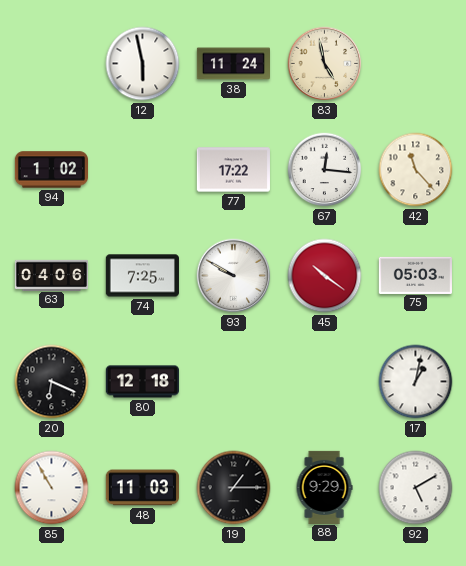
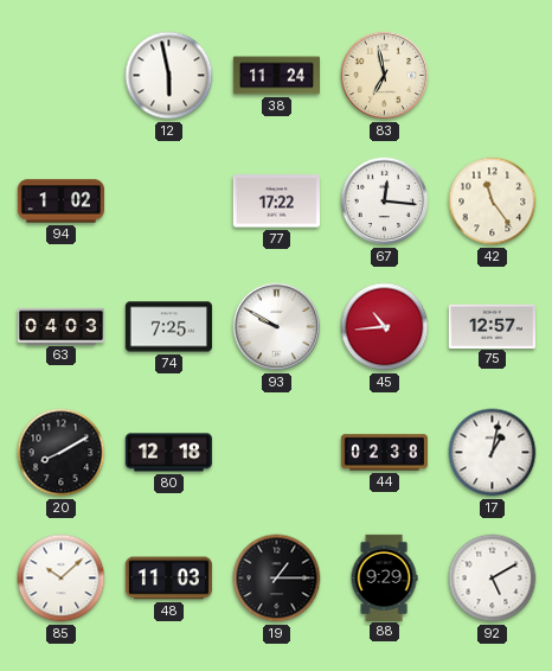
83: 4:58 -> 6:58
42: 11:23 -> 11:24
63: 04:06 -> 04:03
45: 10:21 -> 10:44
75: 05:03 -> 12:57
20: 6:19 -> 8:10
44: none -> 02:38
85: 10:55 -> 10:08
